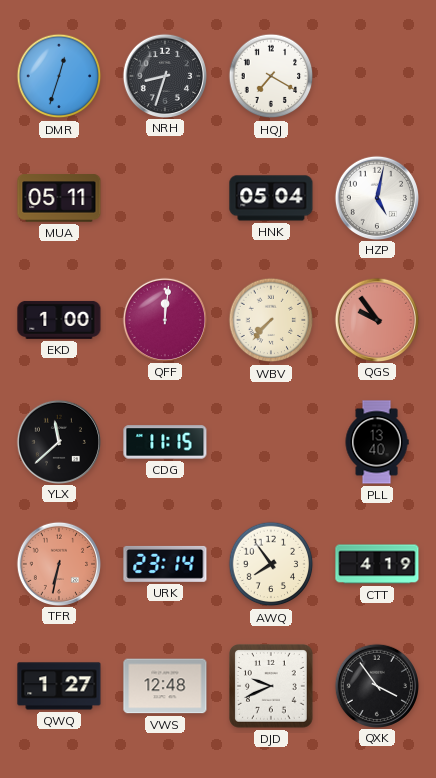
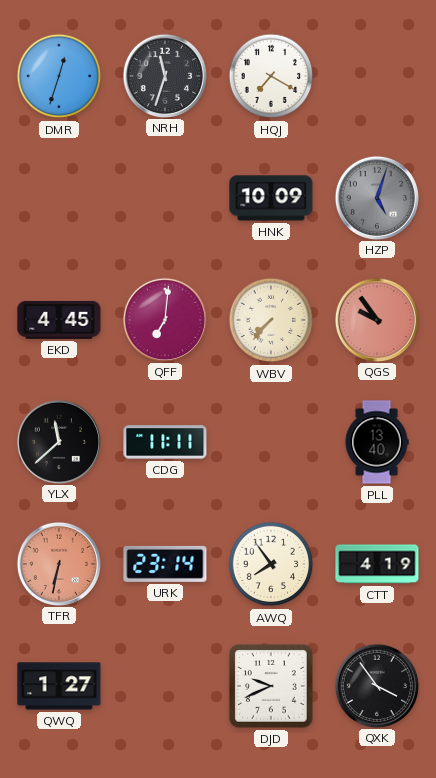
NRH: 8:33 -> 11:33
MUA: 05:11 -> none
HNK: 05:04 -> 10:09
HZP: 5:02 -> 5:03
HZP dial: white -> grey
EKD: 1:00 -> 4:45
QFF: 12:01 -> 7:01
CDG: 11:15 -> 11:11
VWS: 12:48 -> none
